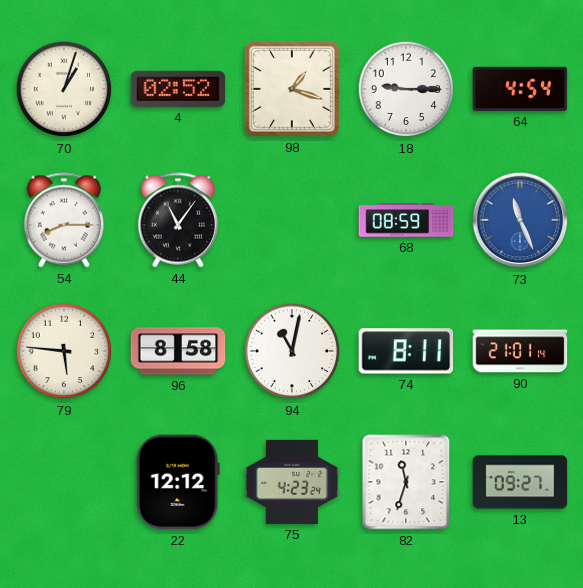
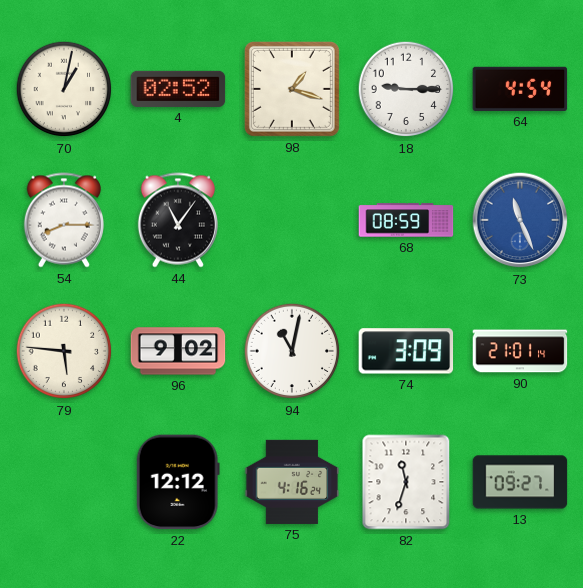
70: 1:03 -> 1:02
96: 8:58 -> 9:02
74: 8:11 -> 3:09
75: 4:23 -> 4:16
